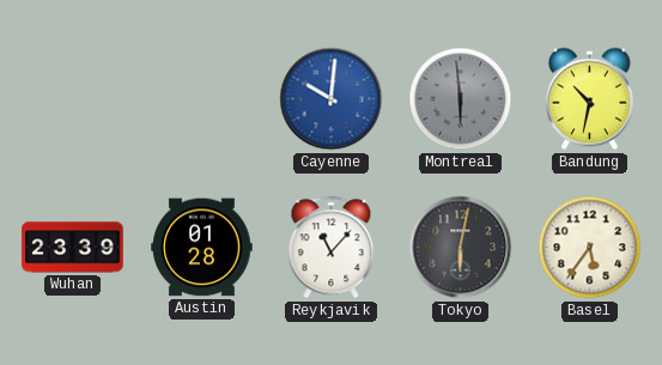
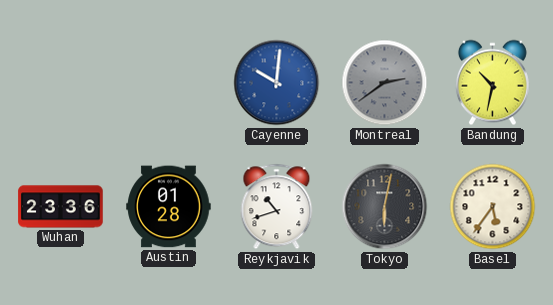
Montreal: 5:59 -> 2:39
Wuhan: 23:39 -> 23:36
Reykjavik: 11:07 -> 10:42
